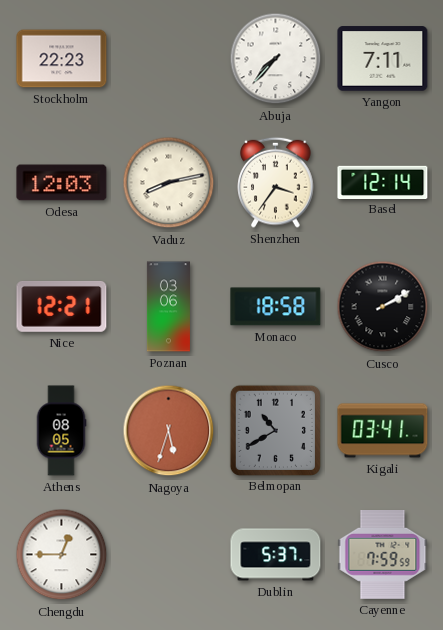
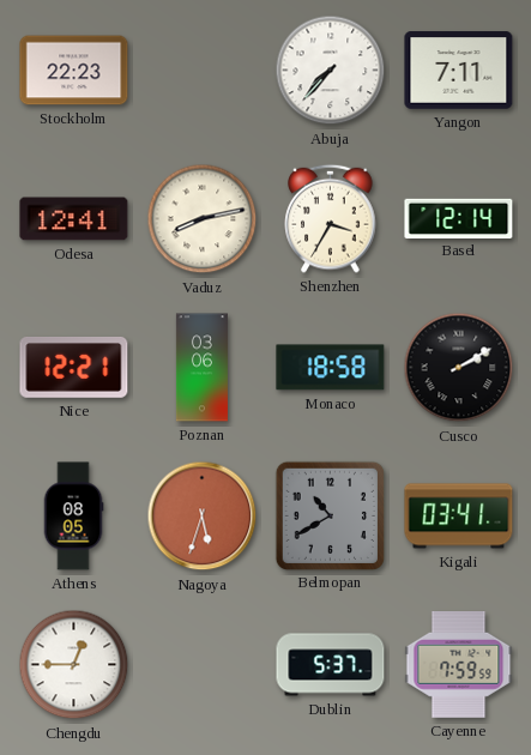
Odesa: 12:03 -> 12:41
Shenzhen: 3:36 -> 3:35
